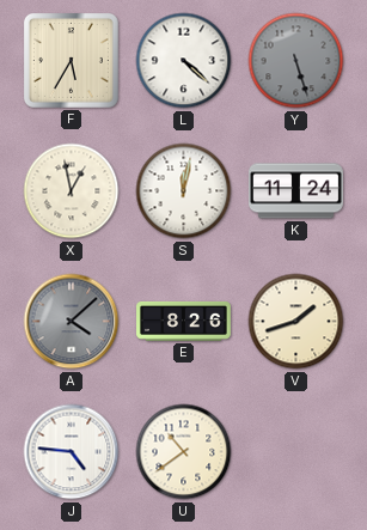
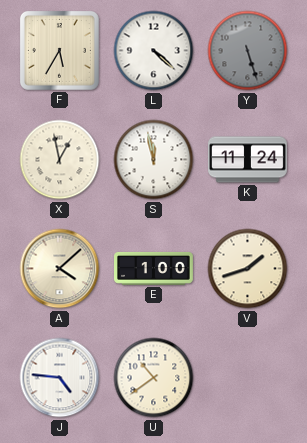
S: 12:02 -> 11:58
A dial: grey -> cream
E: 8:26 -> 1:00
